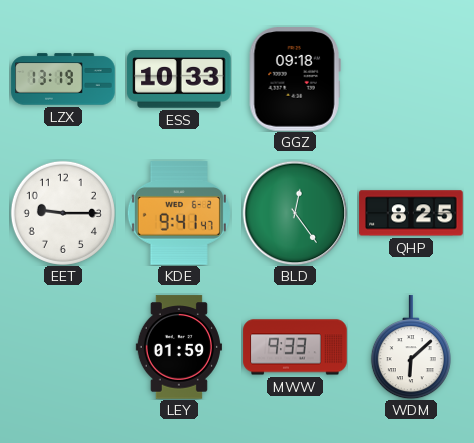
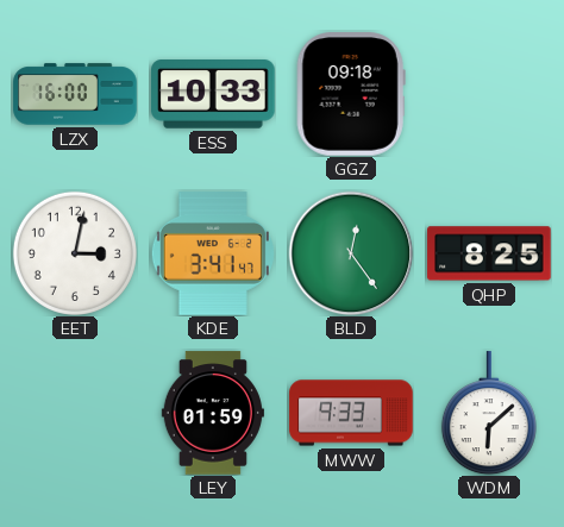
LZX: 13:19 -> 16:00
EET: 9:15 -> 3:02
KDE: 9:41 -> 3:41
